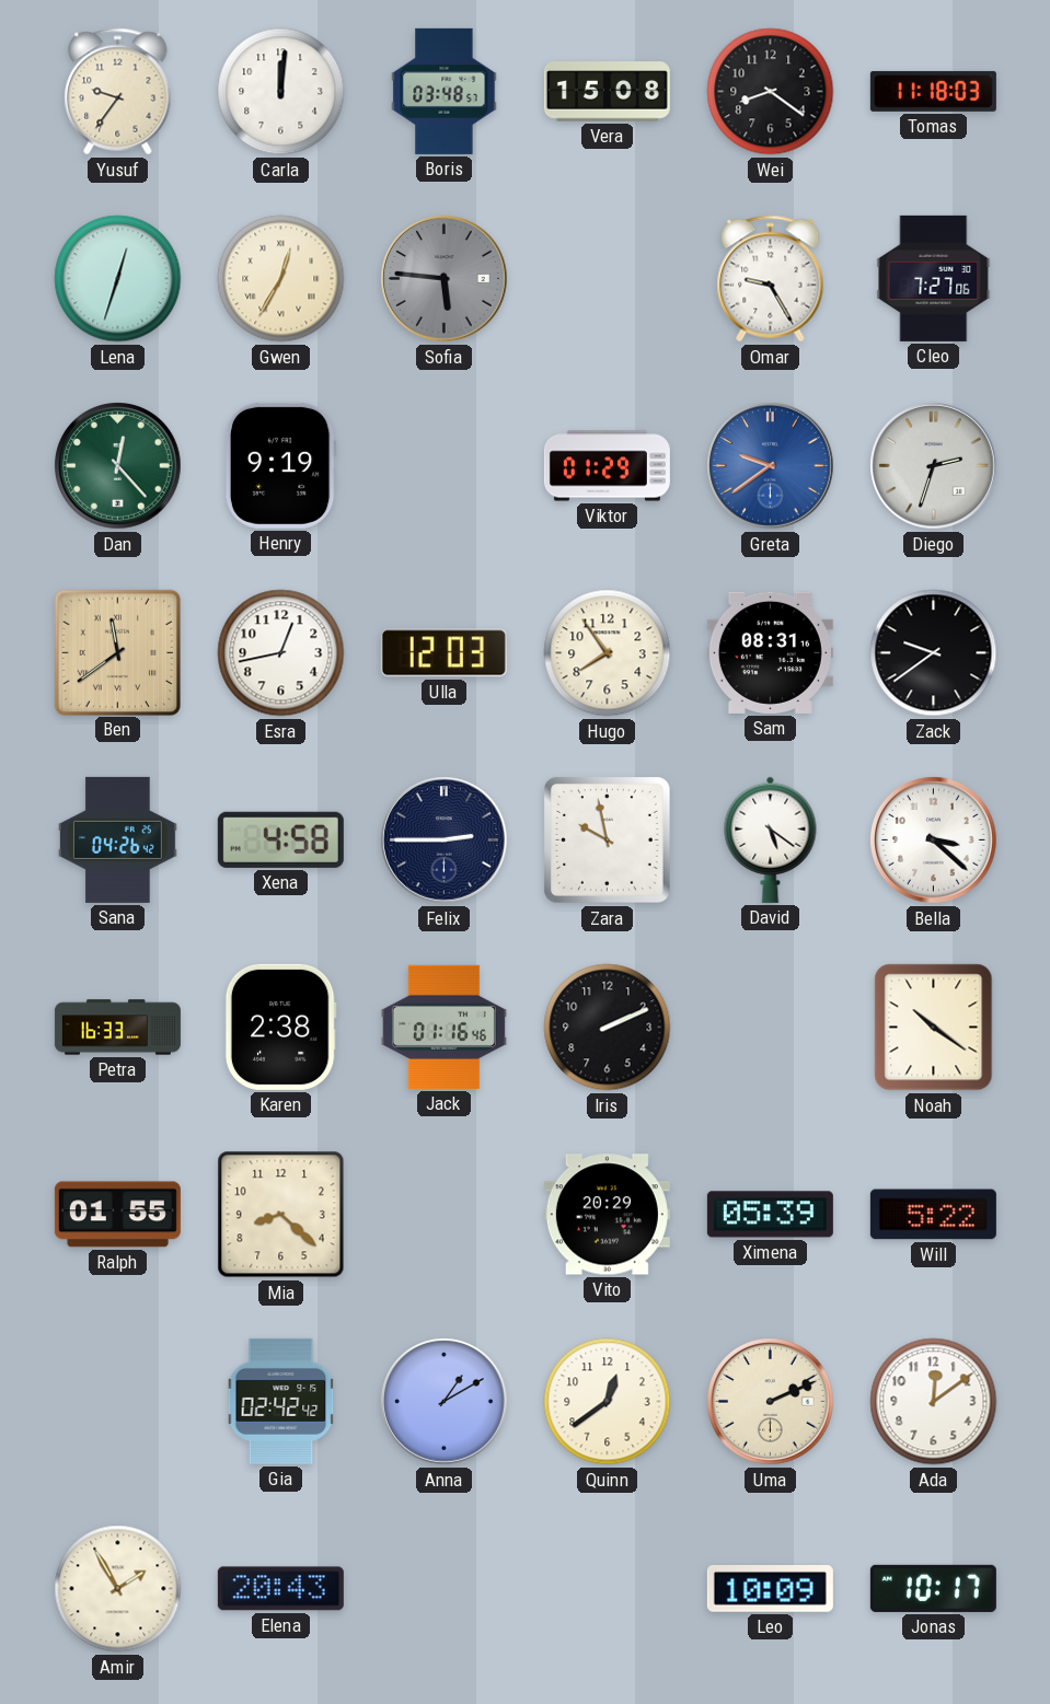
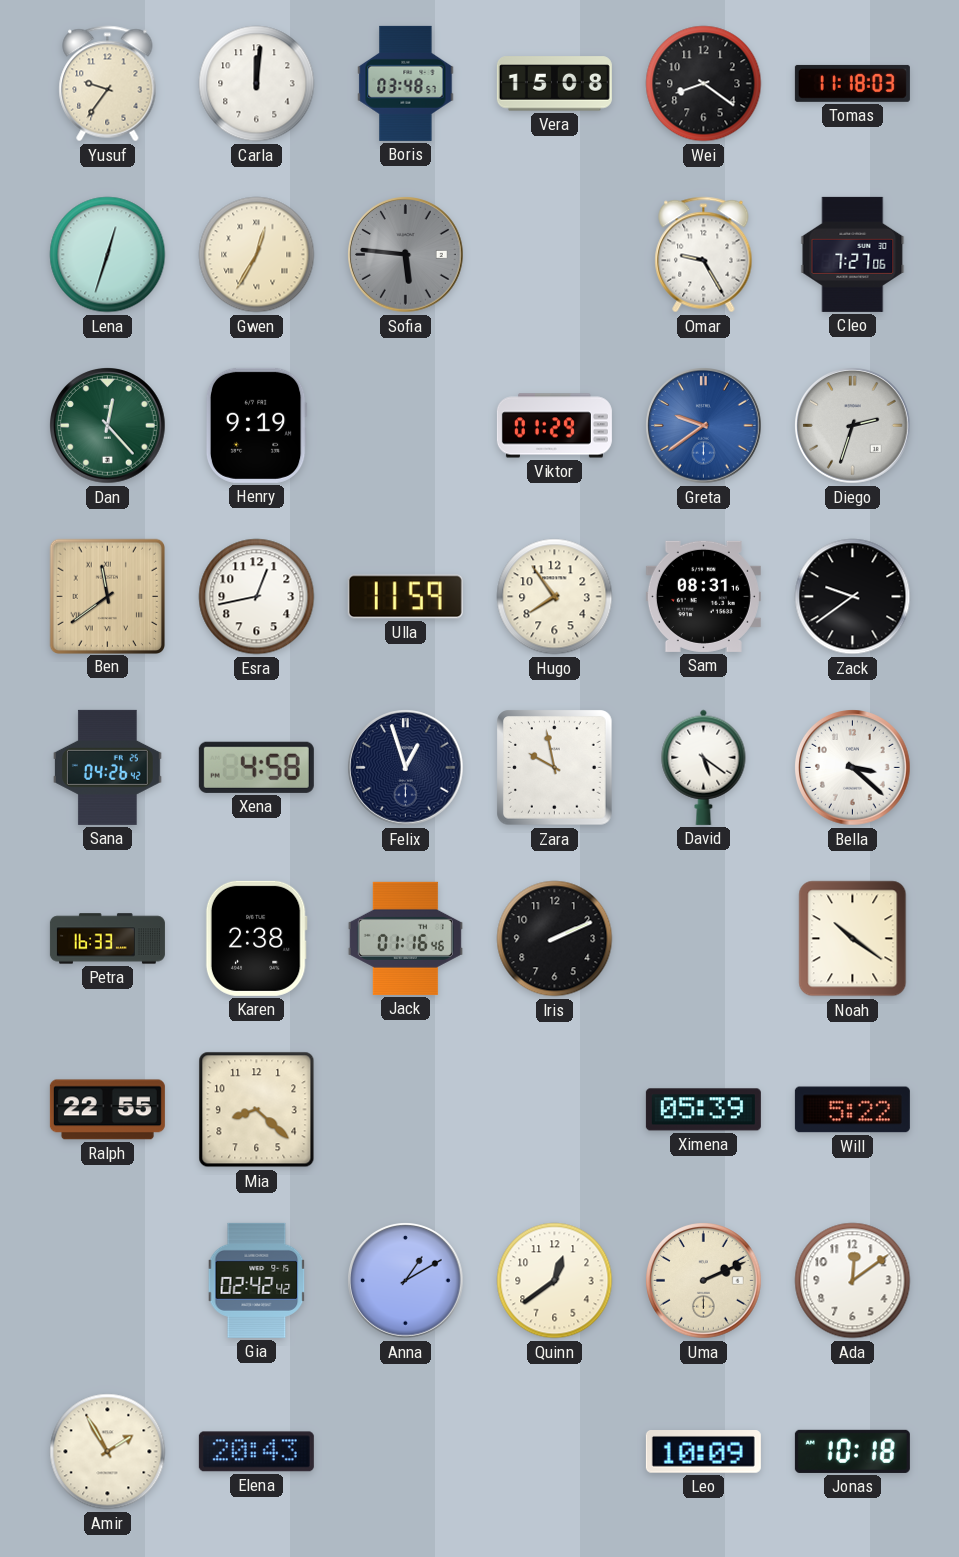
Ulla: 12:03 -> 11:59
Felix: 2:45 -> 12:57
Ralph: 01:55 -> 22:55
Vito: 20:29 -> none
Jonas: 10:17 -> 10:18
